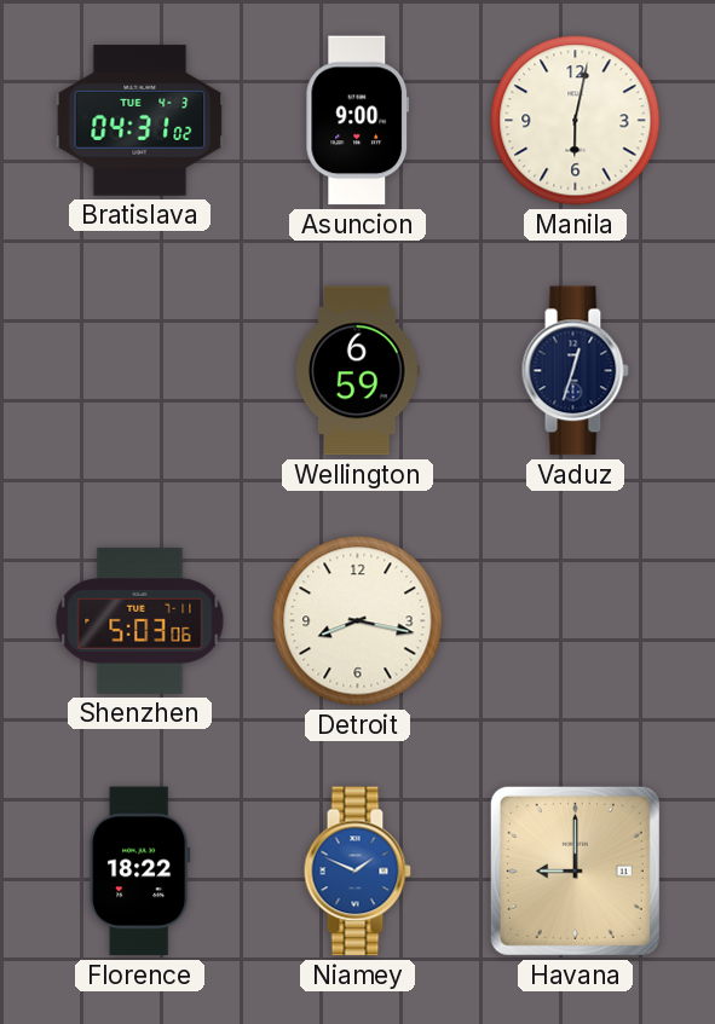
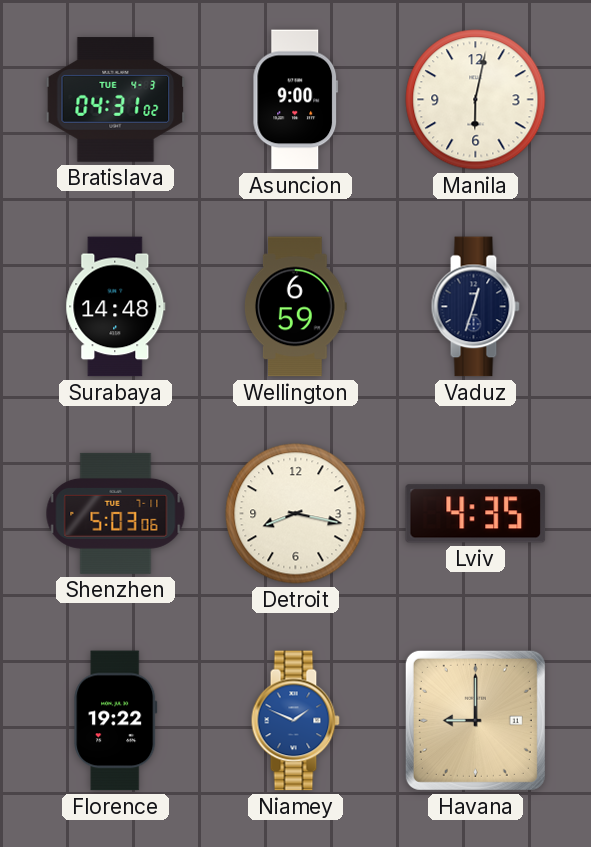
Surabaya: none -> 14:48
Lviv: none -> 4:35
Florence: 18:22 -> 19:22
